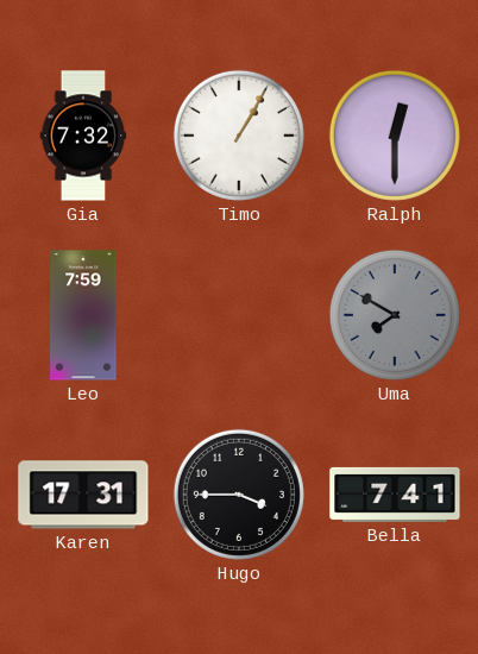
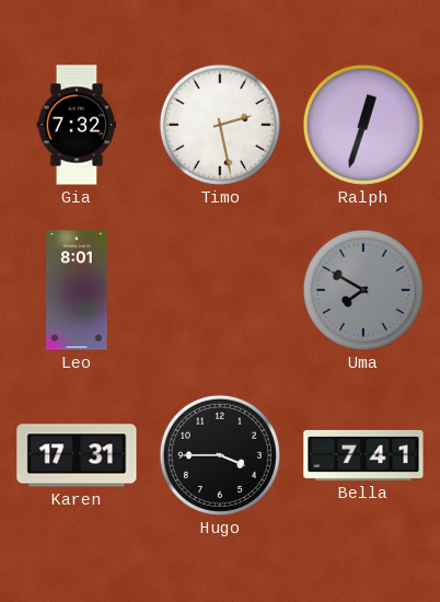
Timo: 1:05 -> 2:28
Ralph: 12:30 -> 12:33
Leo: 7:59 -> 8:01
